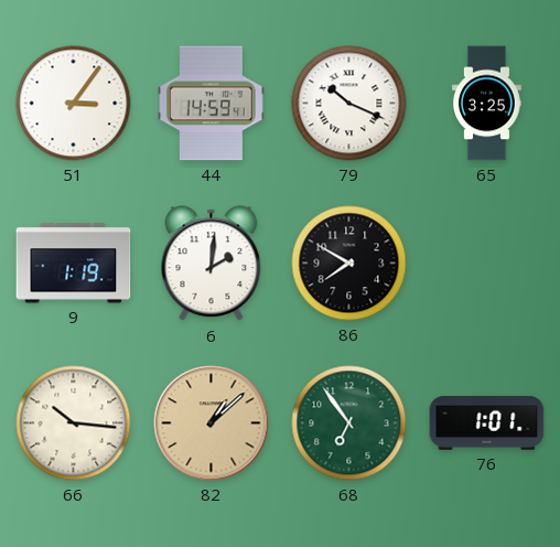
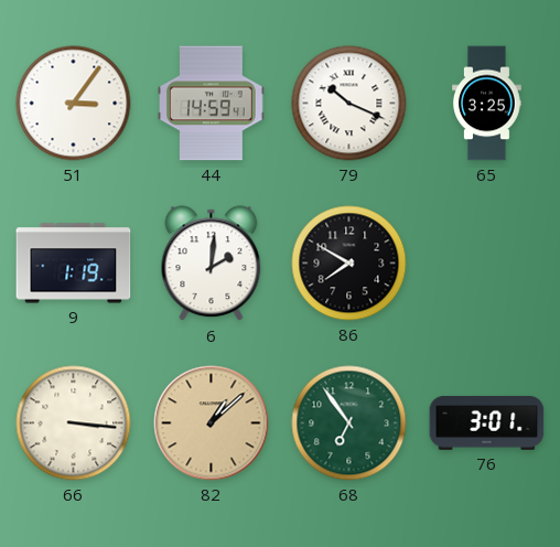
66: 10:16 -> 3:16
76: 1:01 -> 3:01
